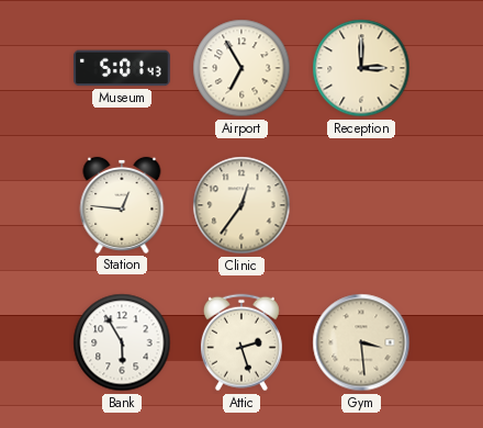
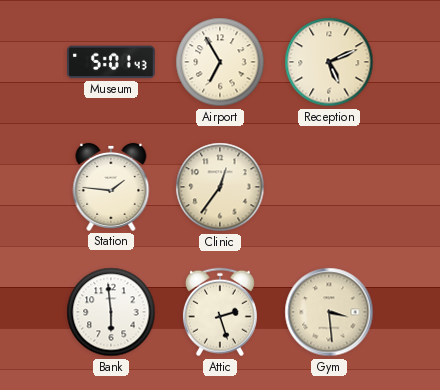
Reception: 3:00 -> 5:11
Station: 12:46 -> 1:46
Bank: 5:55 -> 5:59
